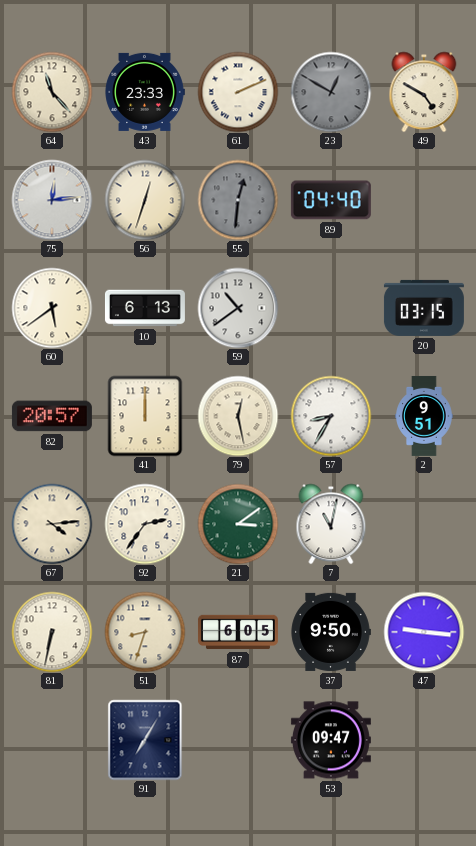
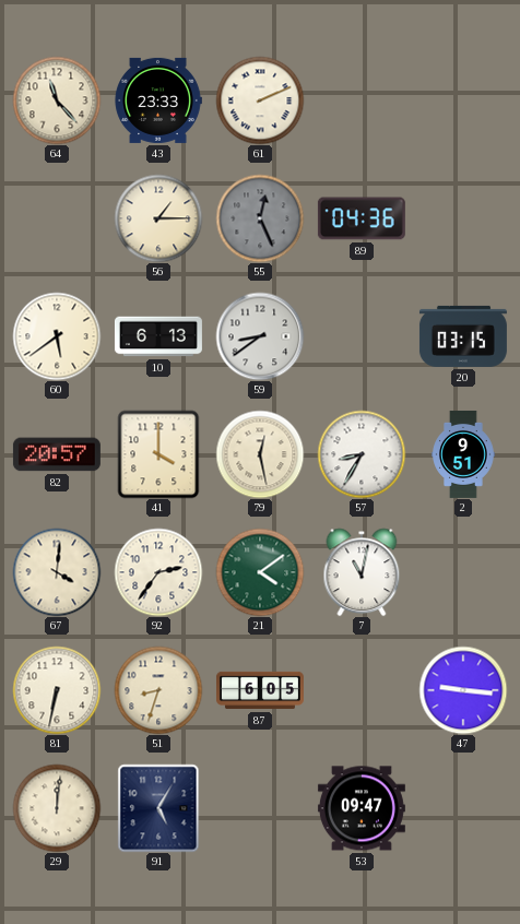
23: 12:50 -> none
49: 4:50 -> none
75: 12:14 -> none
56: 12:33 -> 1:15
55: 12:31 -> 12:26
89: 04:40 -> 04:36
59: 10:39 -> 8:39
41: 12:00 -> 4:00
67: 4:14 -> 4:01
21: 3:09 -> 4:09
37: 9:50 -> none
29: none -> 12:01
91: 7:05 -> 5:05
